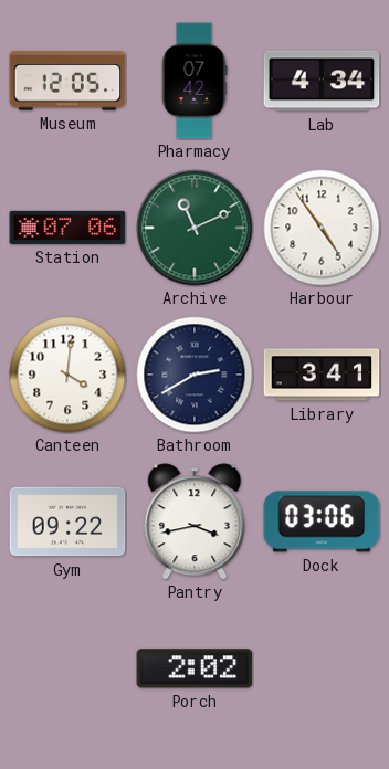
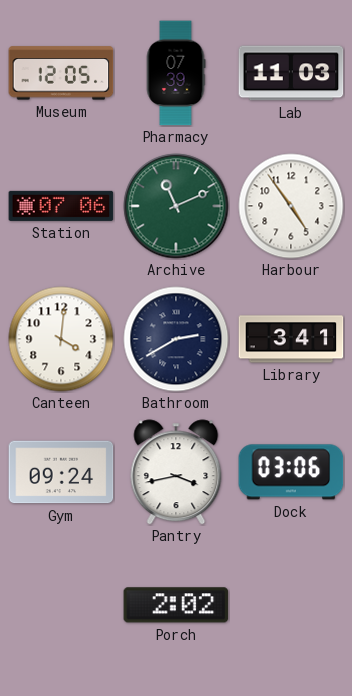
Pharmacy: 07:42 -> 07:39
Lab: 4:34 -> 11:03
Gym: 09:22 -> 09:24
